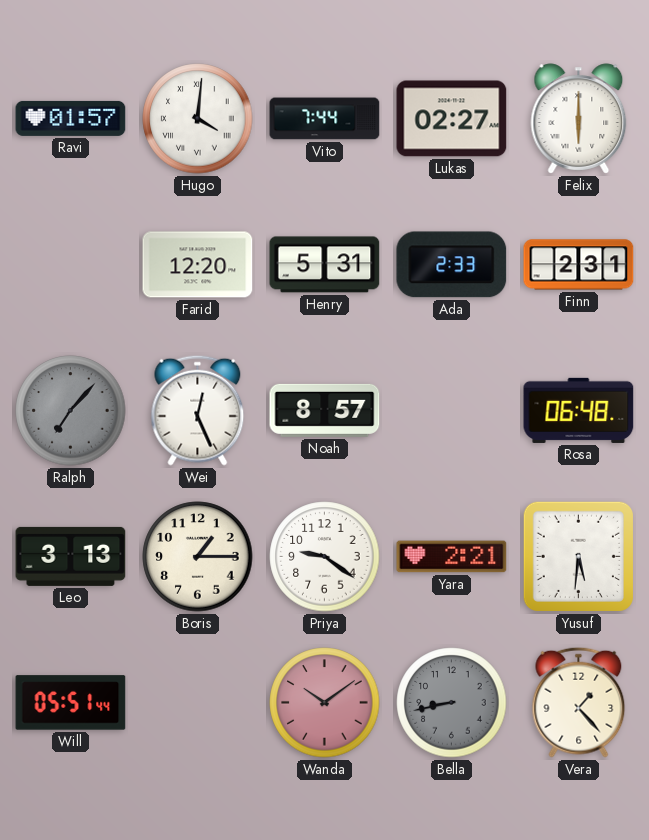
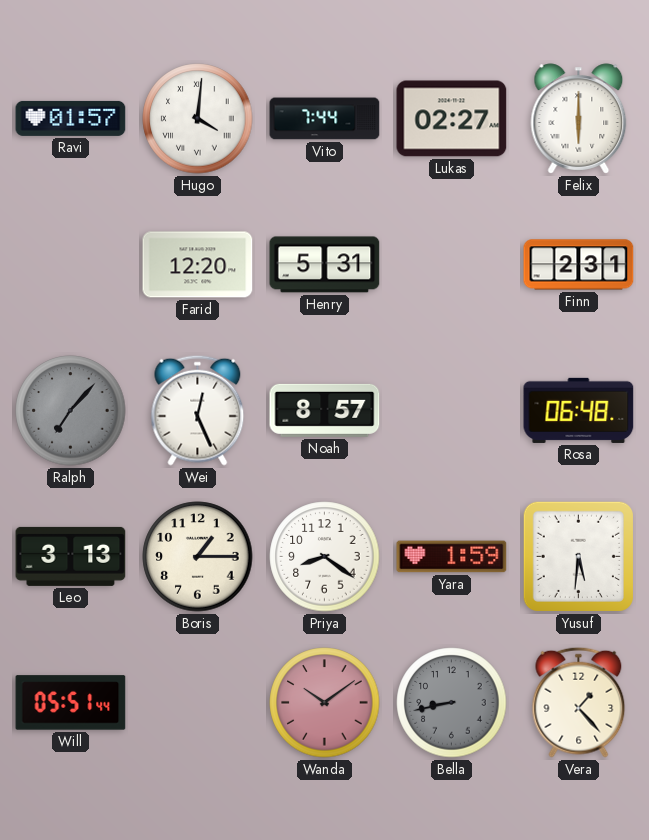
Ada: 2:33 -> none
Priya: 9:21 -> 8:21
Yara: 2:21 -> 1:59
